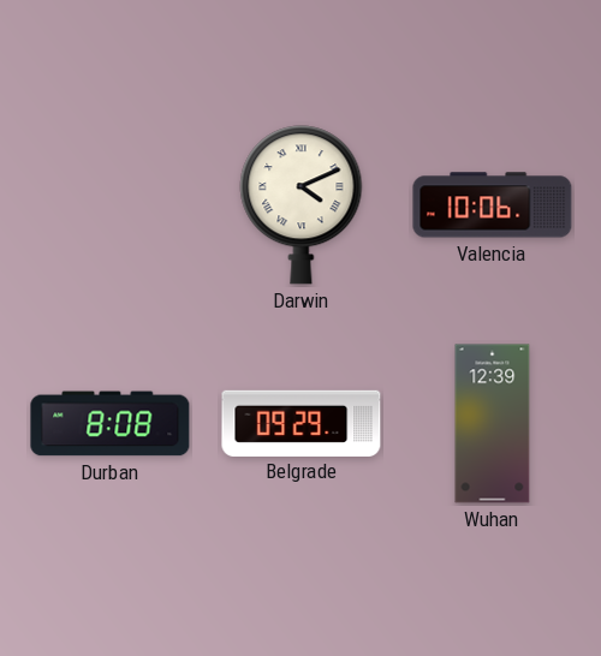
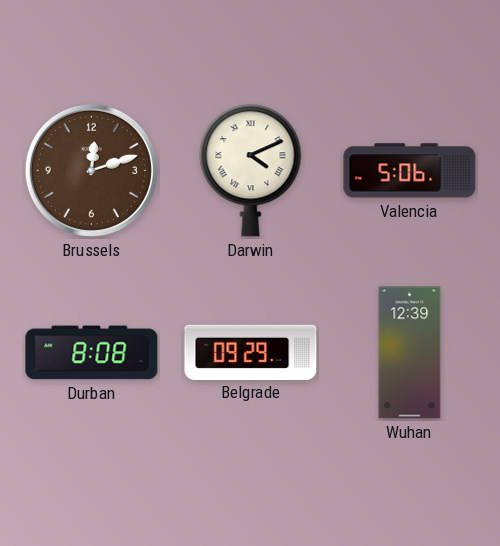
Brussels: none -> 12:12
Valencia: 10:06 -> 5:06
